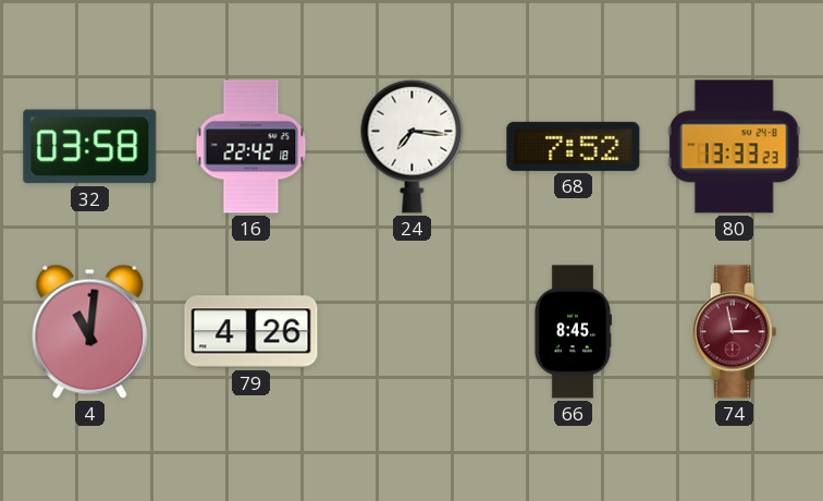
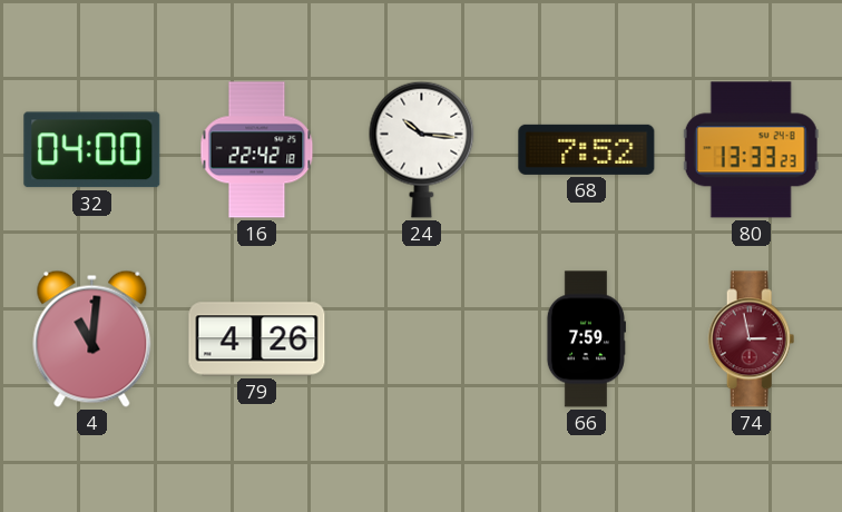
32: 03:58 -> 04:00
24: 7:16 -> 10:16
66: 8:45 -> 7:59
